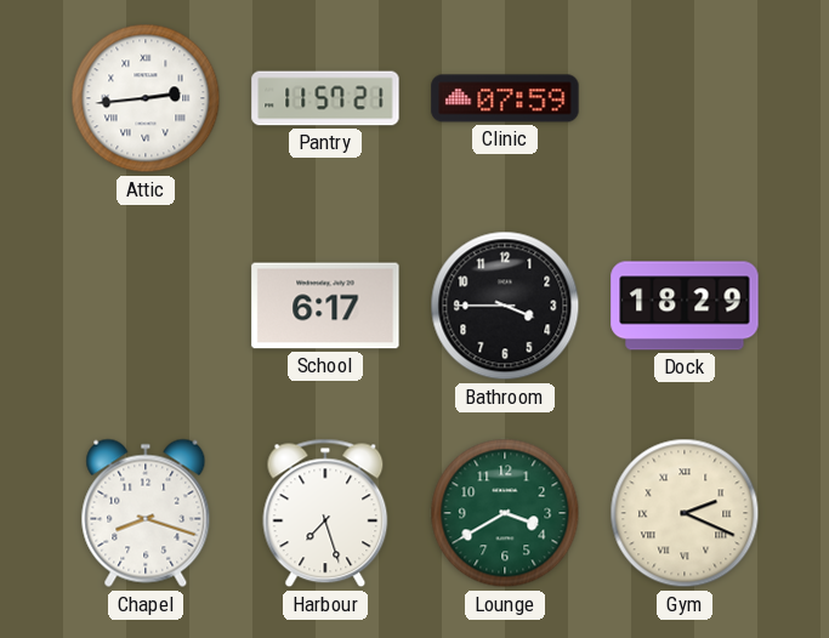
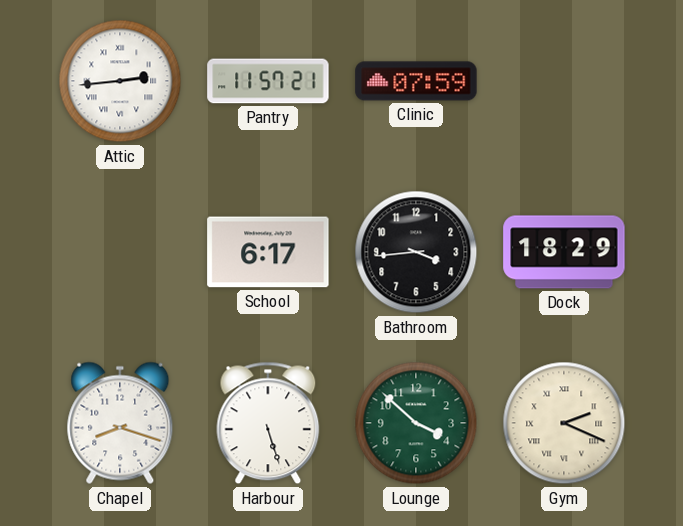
Bathroom: 3:45 -> 3:44
Harbour: 7:27 -> 5:27
Lounge: 3:40 -> 3:52
